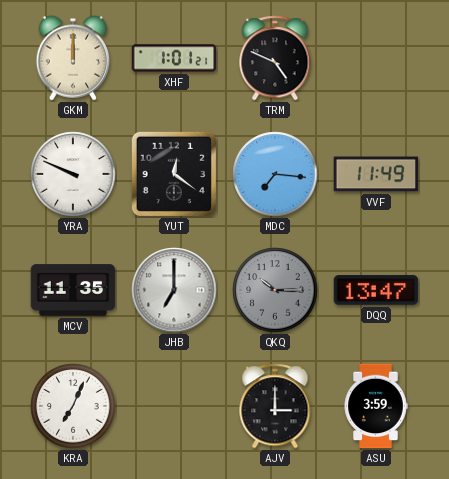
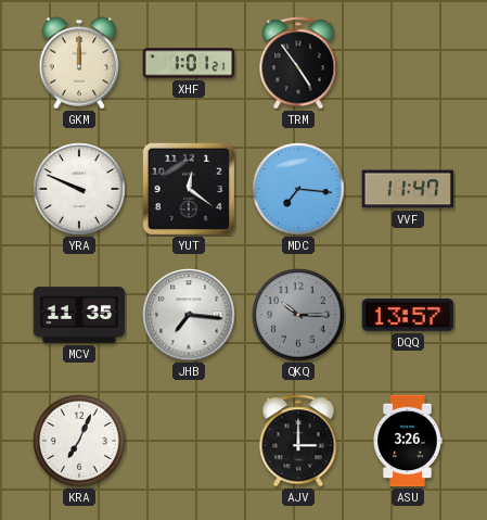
TRM: 4:49 -> 4:54
VVF: 11:49 -> 11:47
JHB: 7:00 -> 7:16
DQQ: 13:47 -> 13:57
ASU: 3:59 -> 3:26
